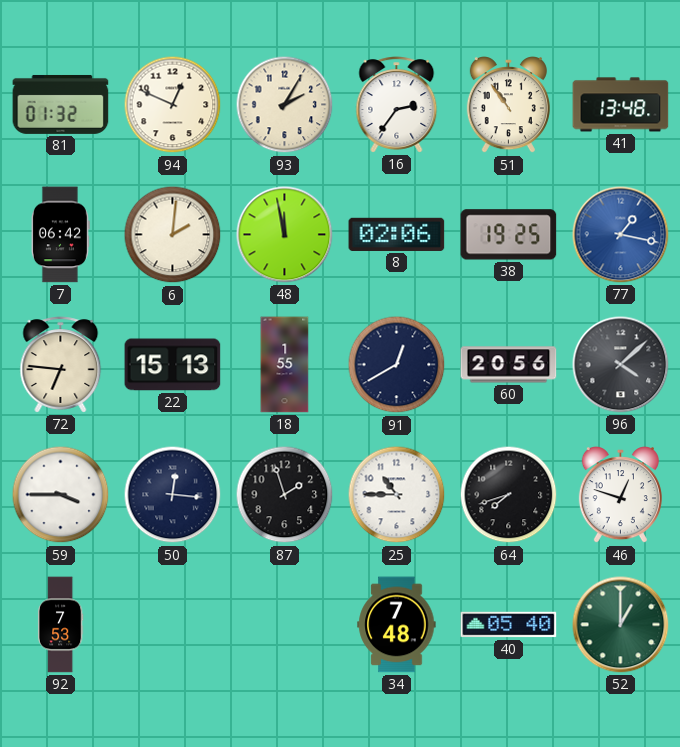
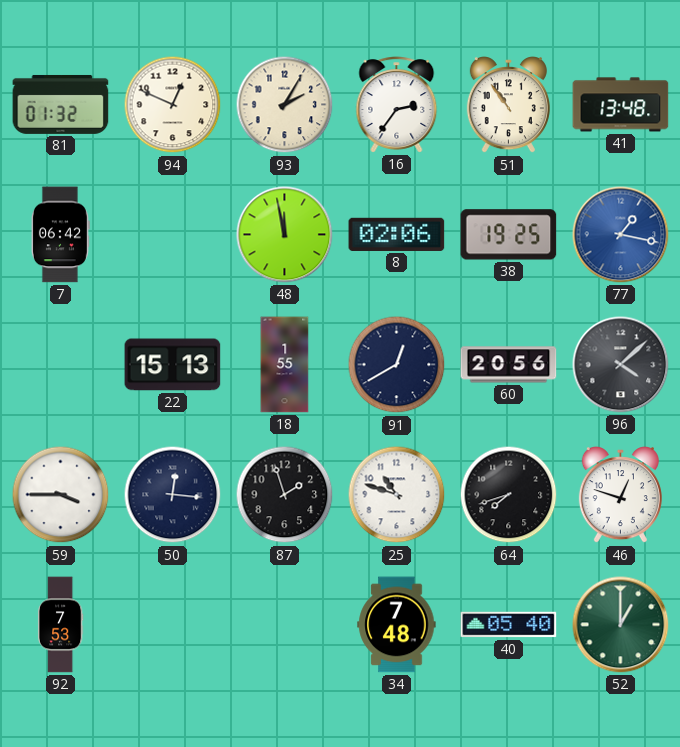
6: 2:01 -> none
72: 6:46 -> none
25: 10:45 -> 10:48
